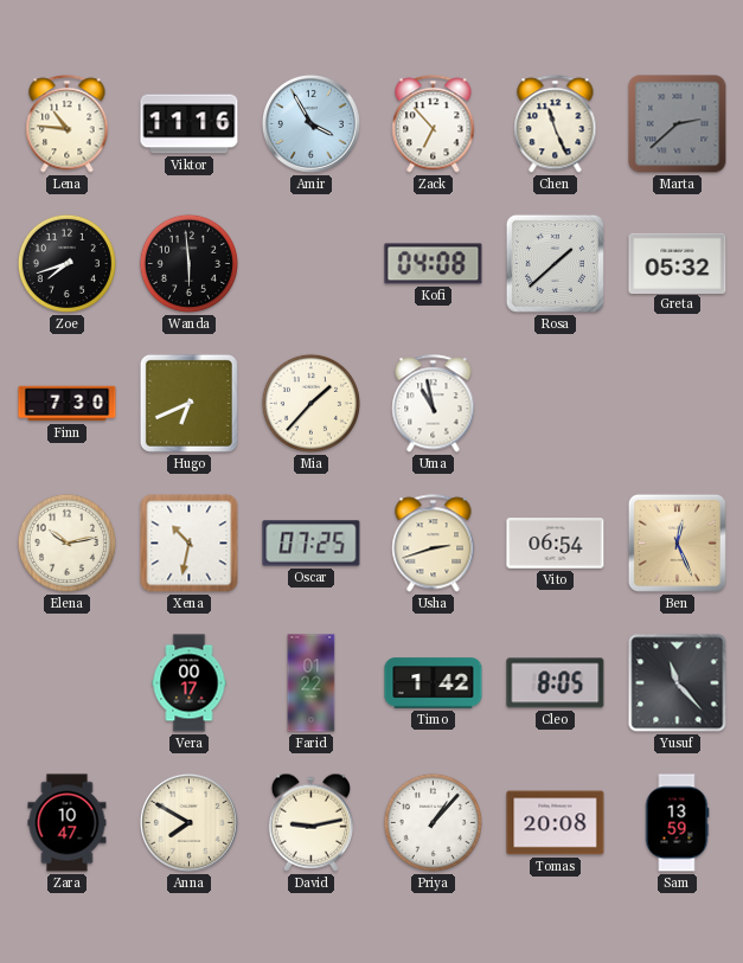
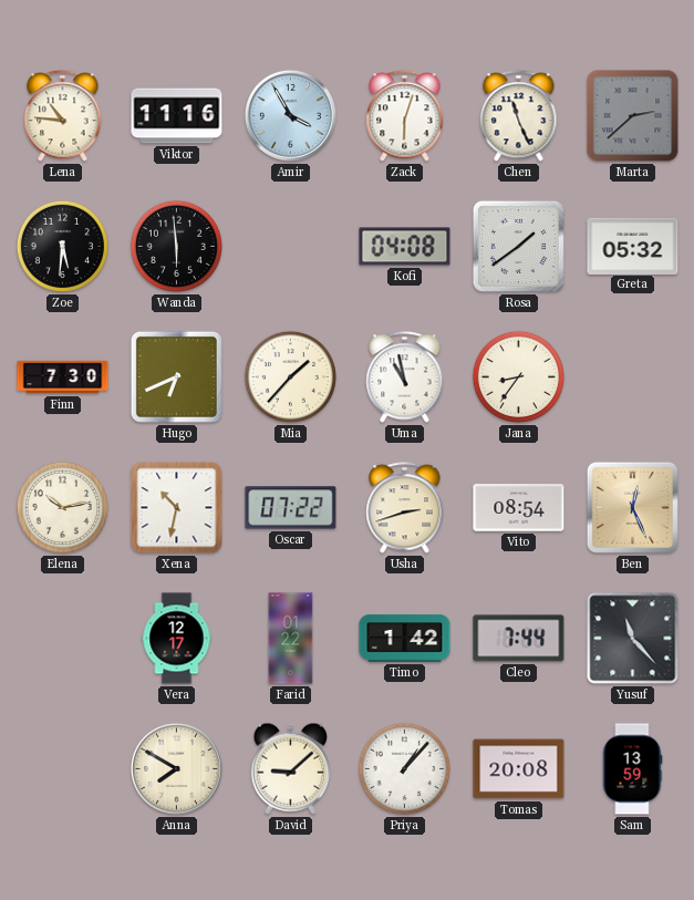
Zack: 6:53 -> 6:03
Zoe: 7:42 -> 5:31
Rosa: 1:38 -> 1:39
Jana: none -> 8:36
Oscar: 07:25 -> 07:22
Vito: 06:54 -> 08:54
Vera: 00:17 -> 12:17
Cleo: 8:05 -> 7:44
Zara: 10:47 -> none
David: 9:13 -> 9:08
